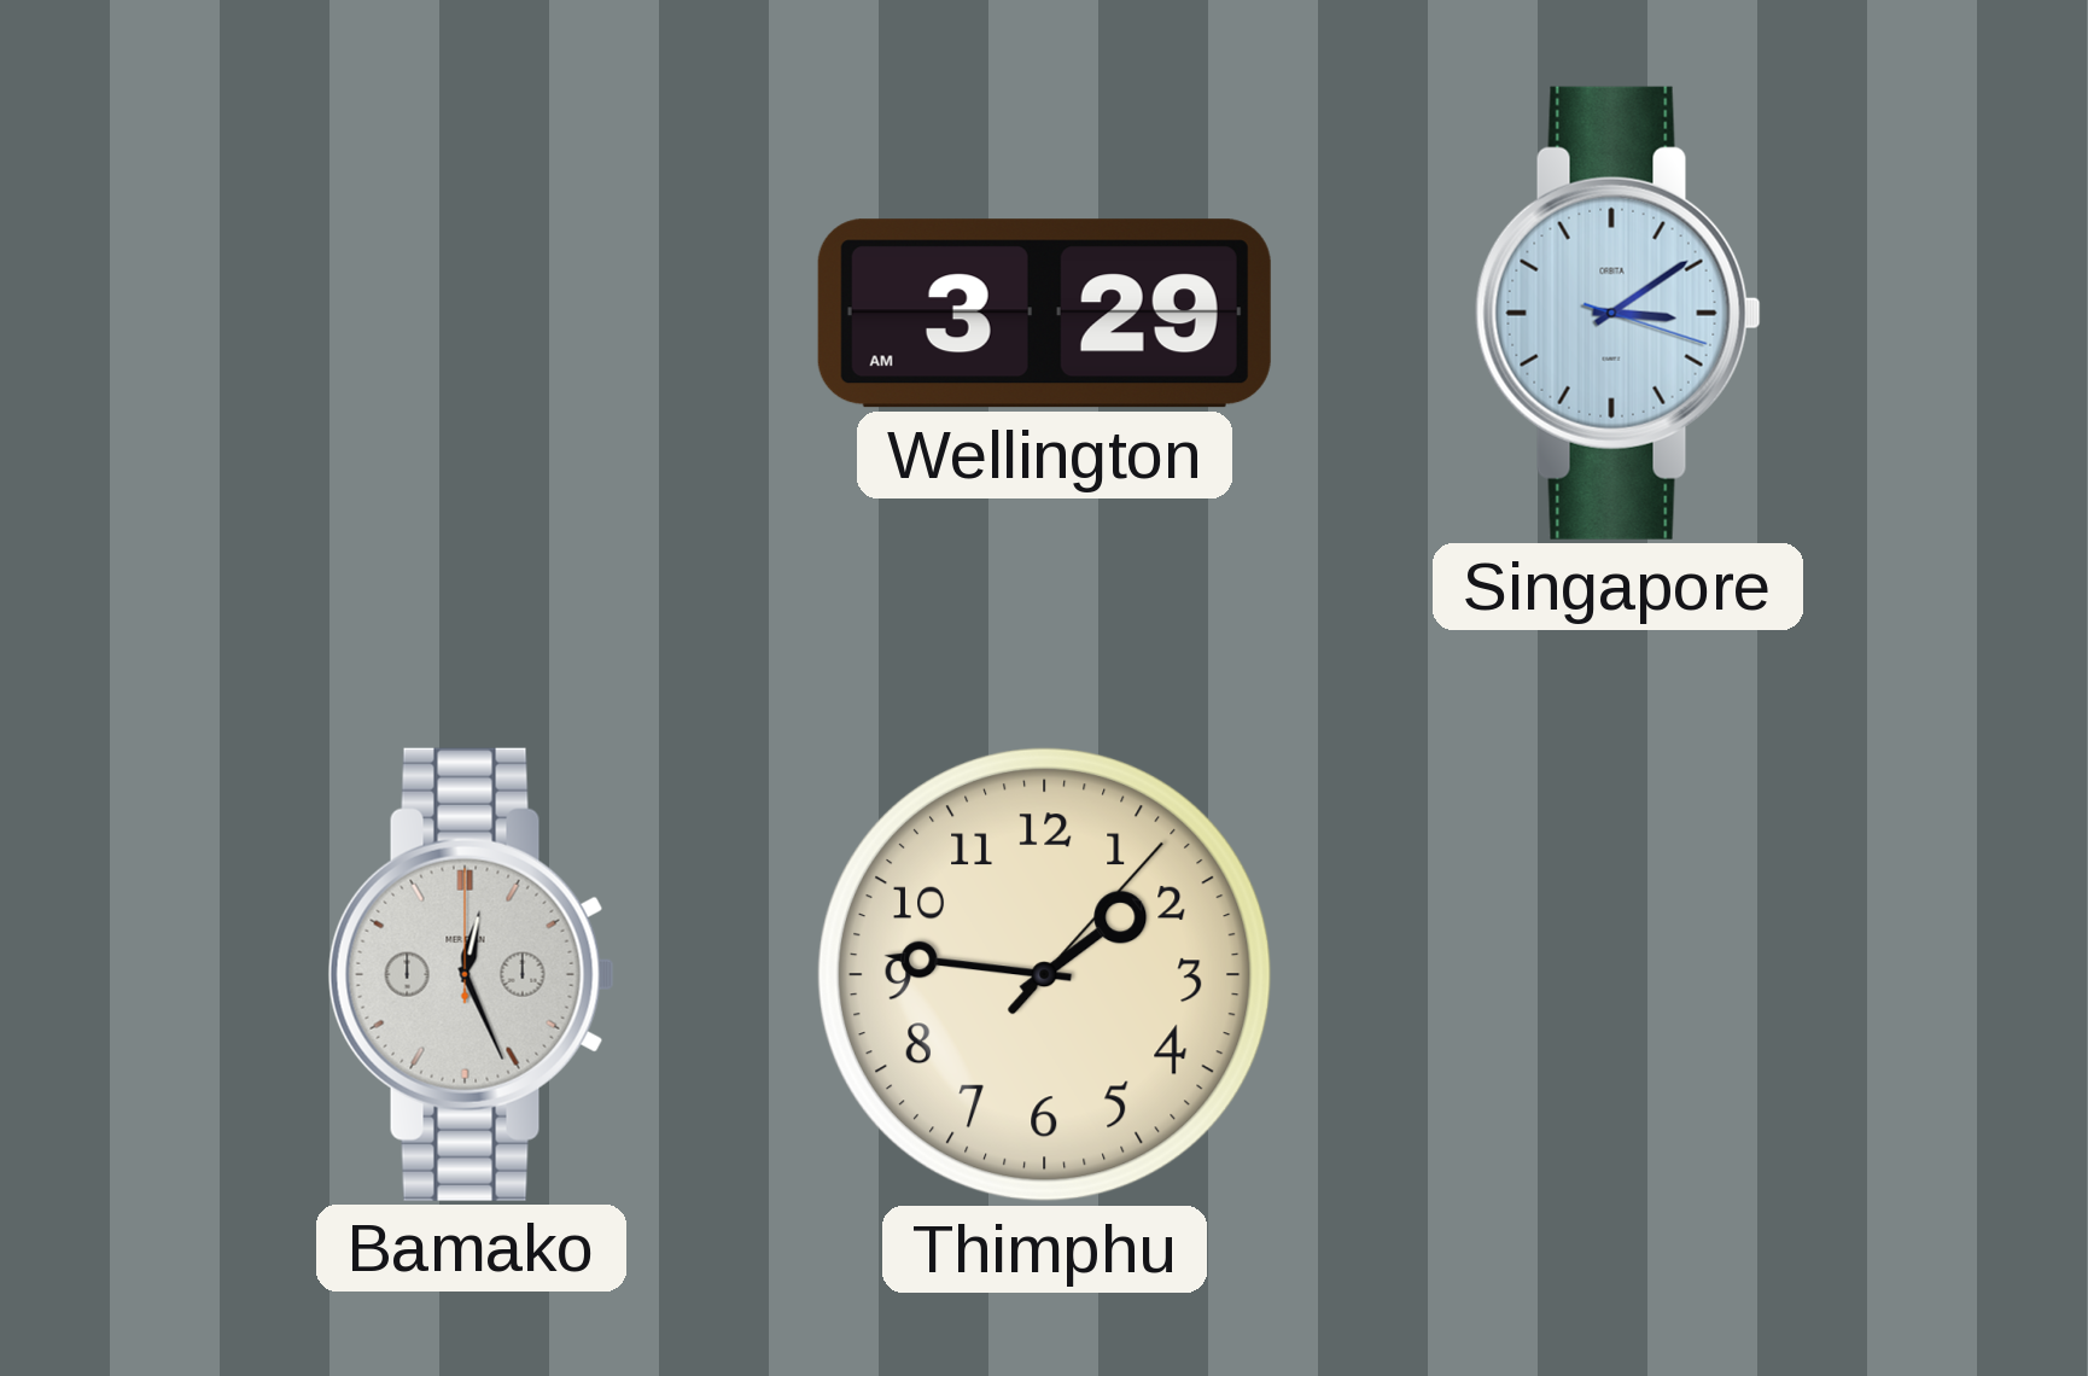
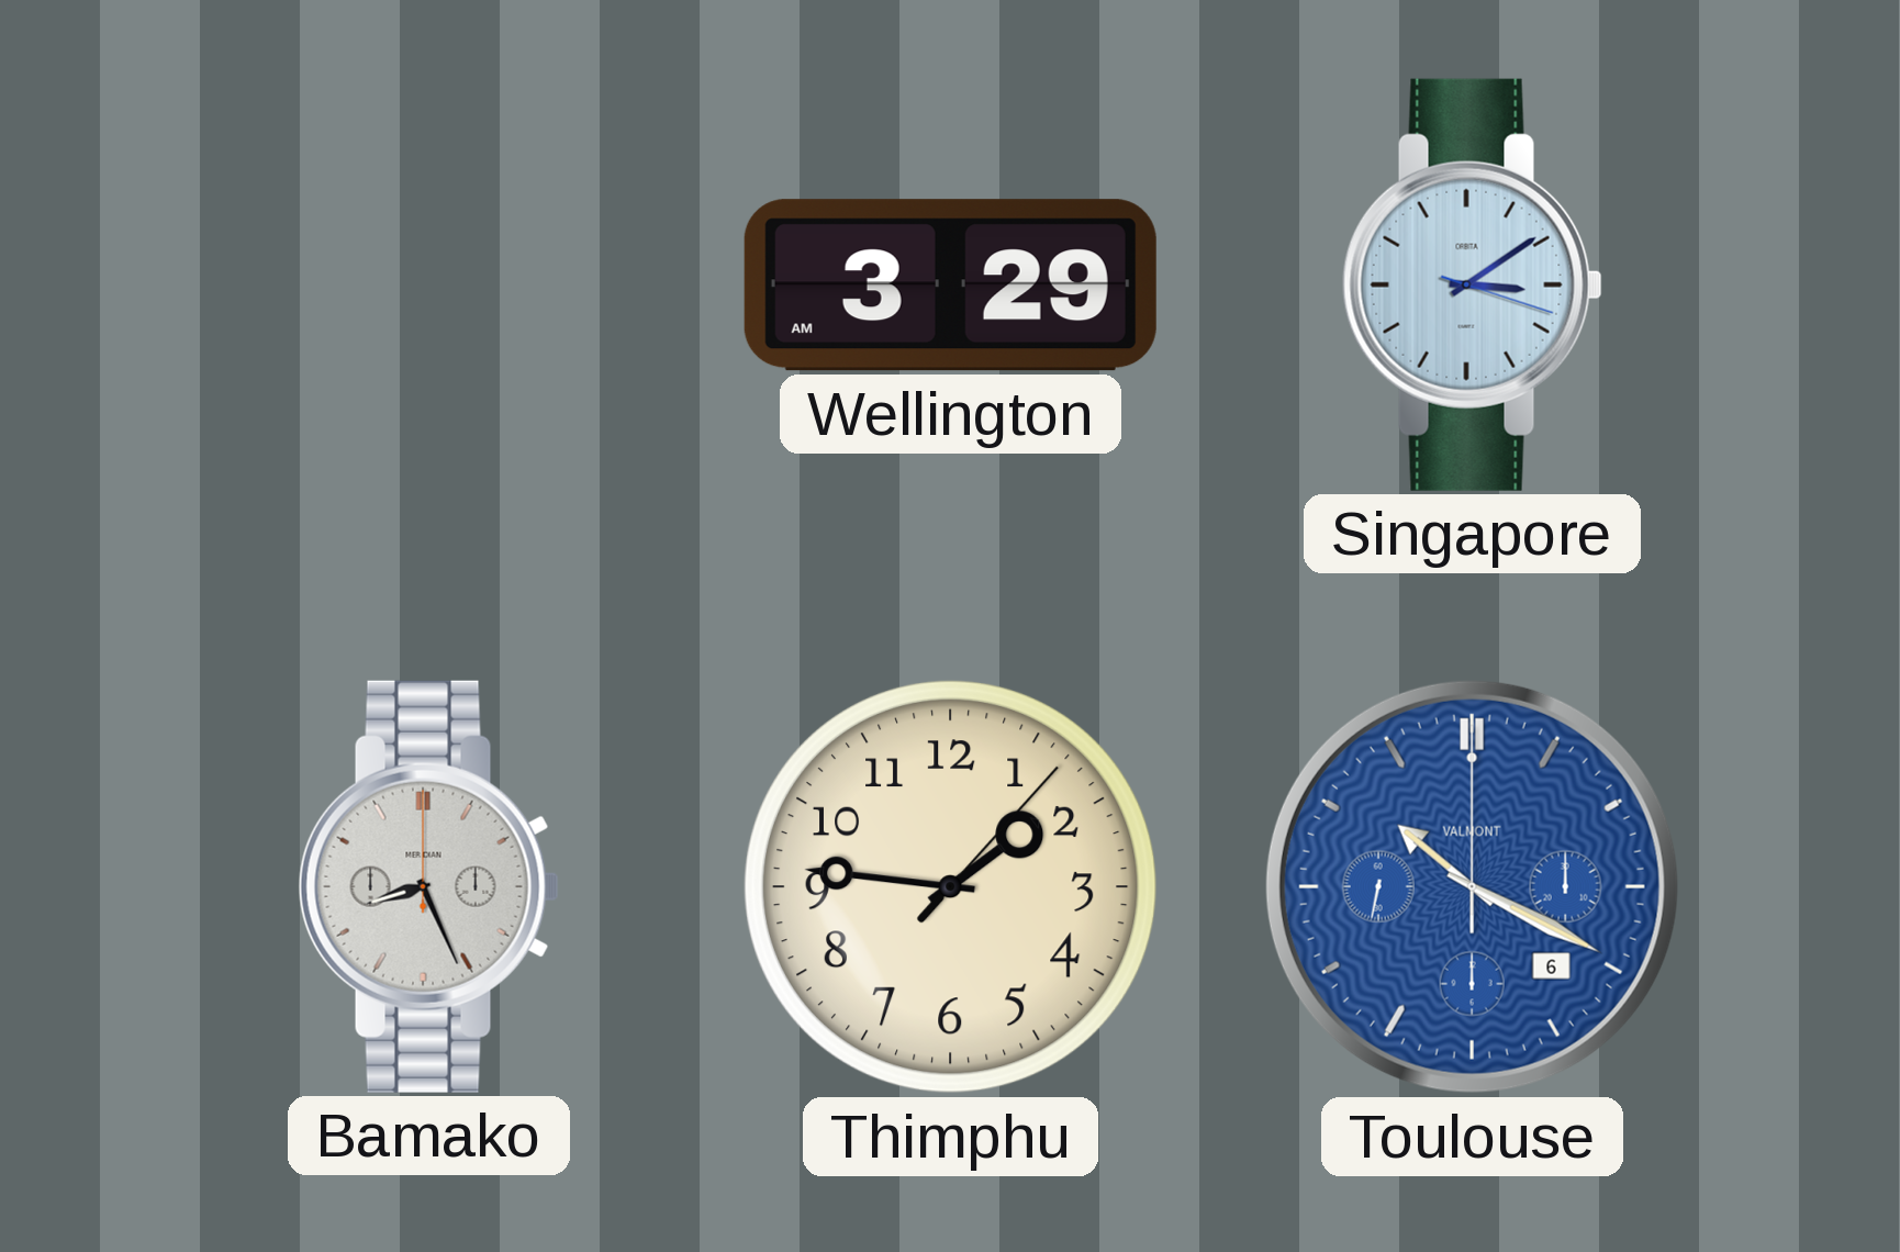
Bamako: 12:26 -> 8:26
Toulouse: none -> 10:19
